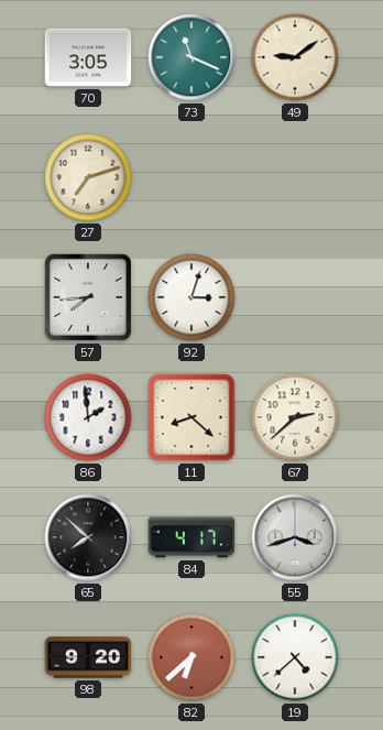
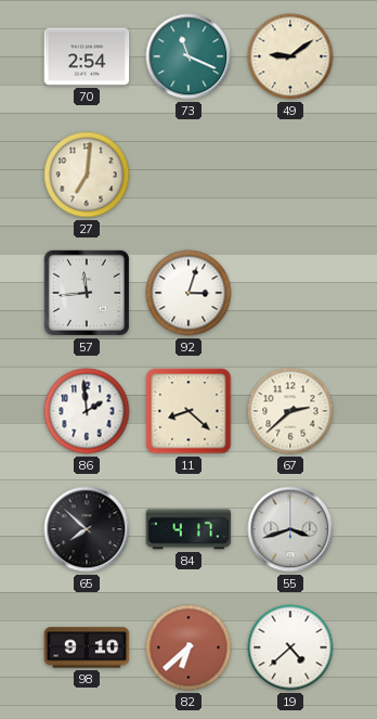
70: 3:05 -> 2:54
27: 7:12 -> 7:01
57: 7:44 -> 11:44
98: 9:20 -> 9:10
